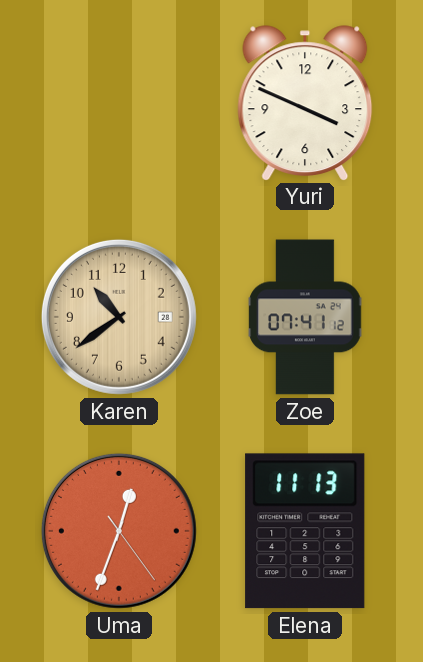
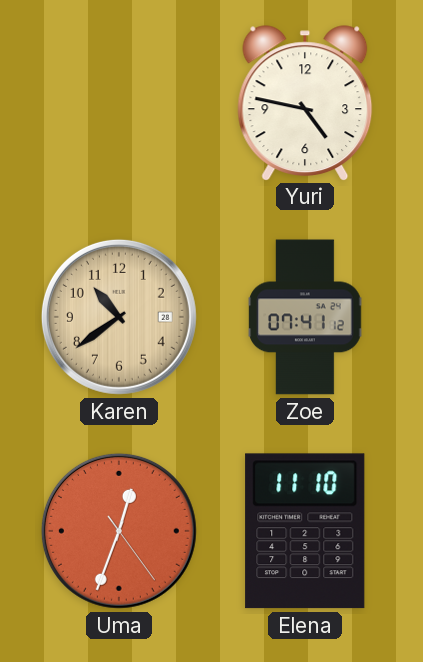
Yuri: 3:49 -> 4:47
Elena: 11:13 -> 11:10
